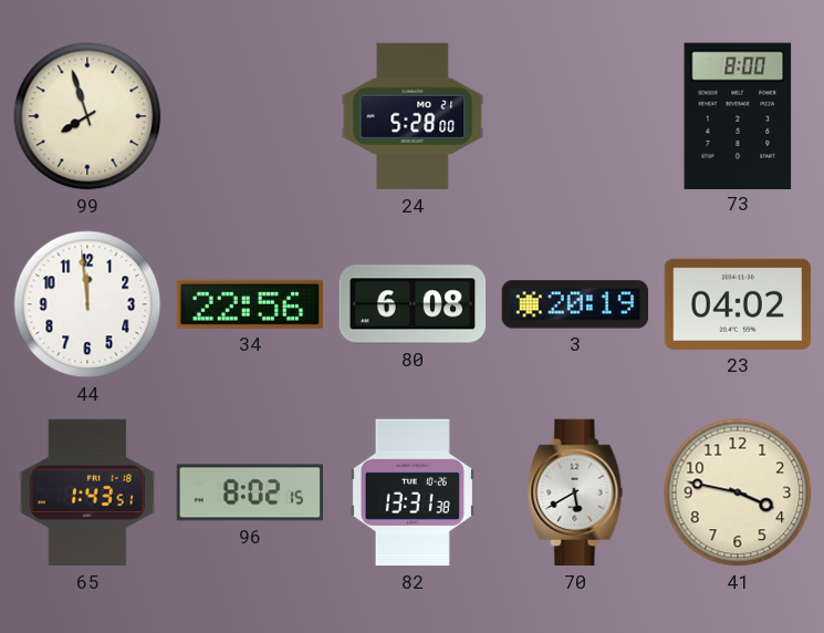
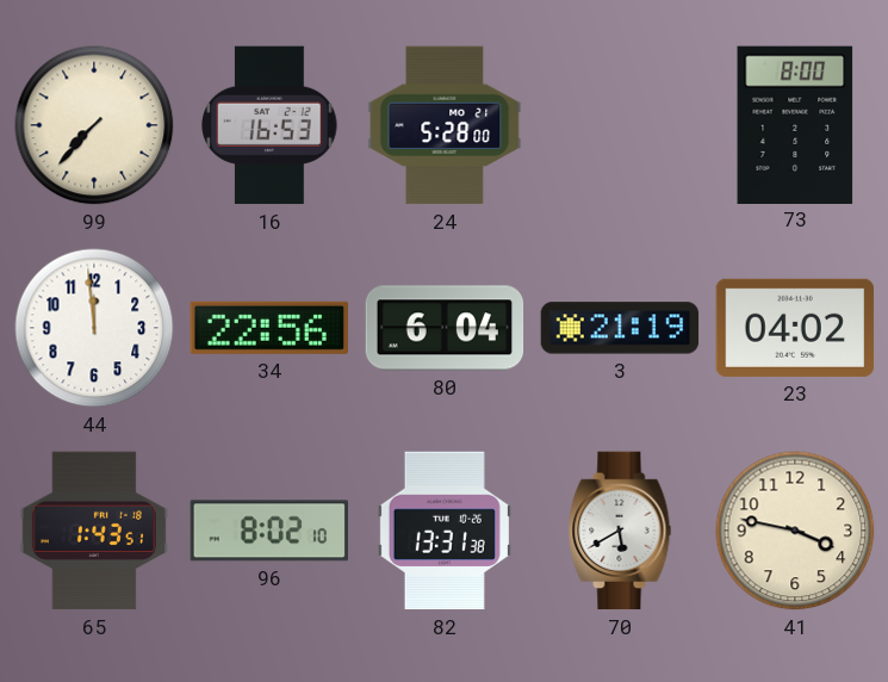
99: 7:57 -> 7:37
16: none -> 16:53
80: 6:08 -> 6:04
3: 20:19 -> 21:19
96: 8:02:15 -> 8:02:10
